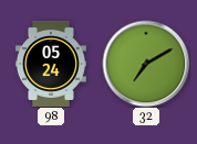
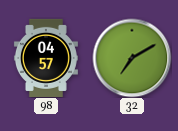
98: 05:24 -> 04:57
